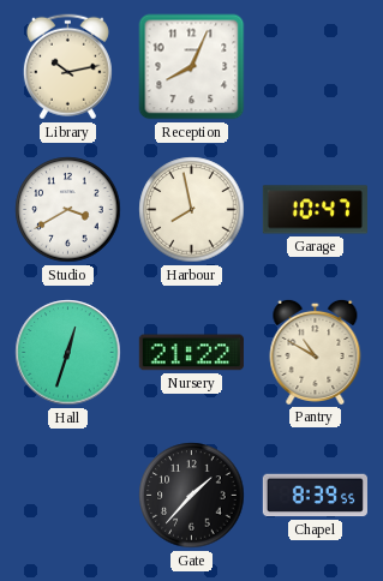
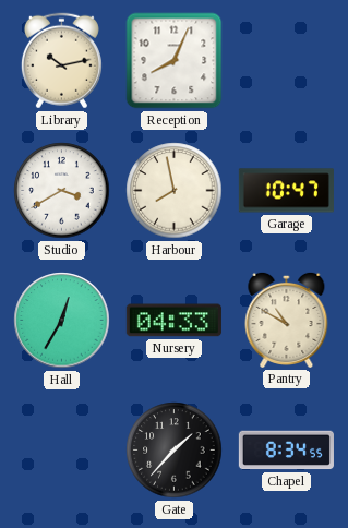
Hall: 12:33 -> 12:35
Nursery: 21:22 -> 04:33
Chapel: 8:39 -> 8:34
